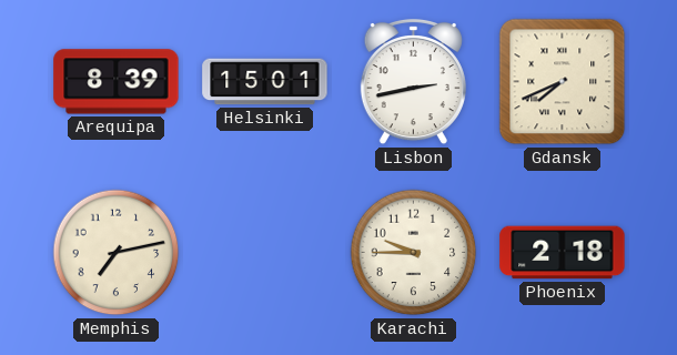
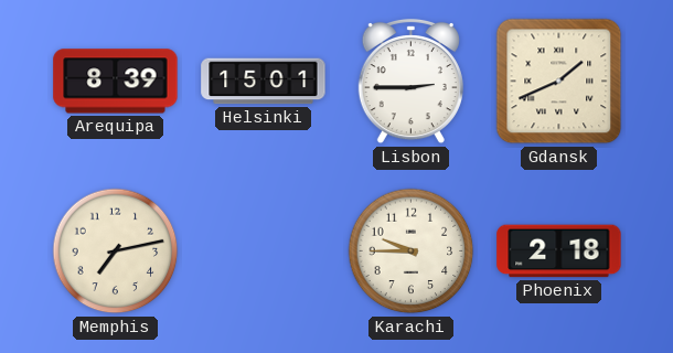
Lisbon: 2:43 -> 2:45
Gdansk: 7:41 -> 1:41
